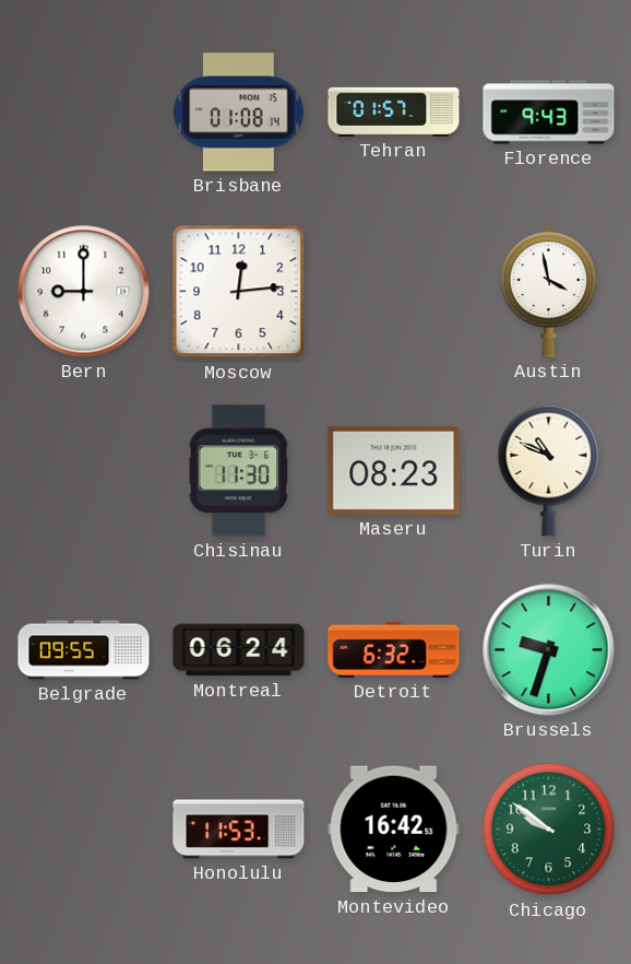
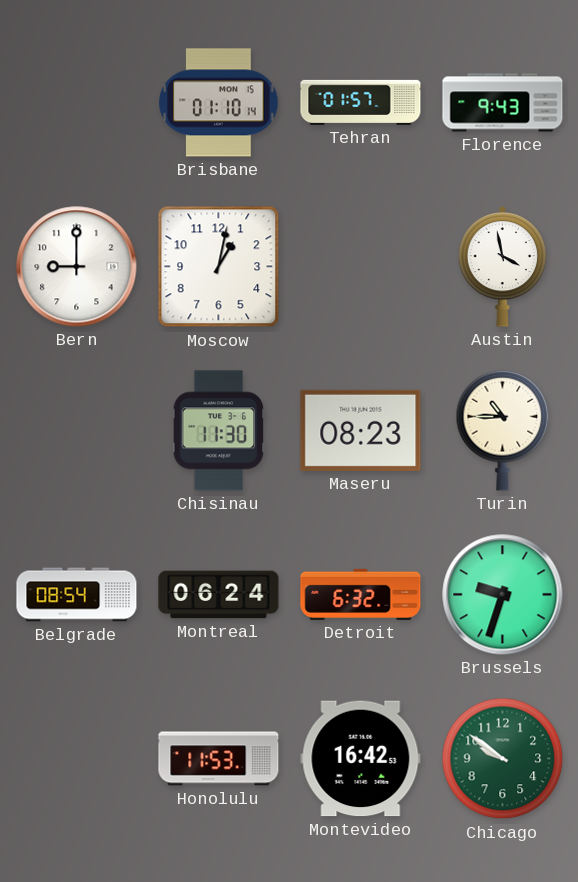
Brisbane: 01:08 -> 01:10
Moscow: 12:14 -> 1:02
Turin: 10:49 -> 10:45
Belgrade: 09:55 -> 08:54
